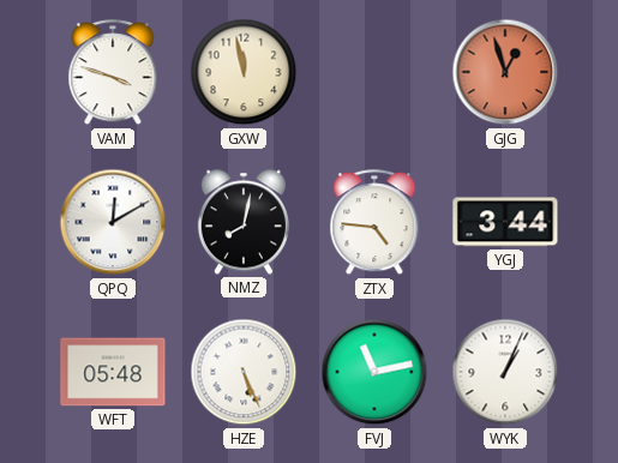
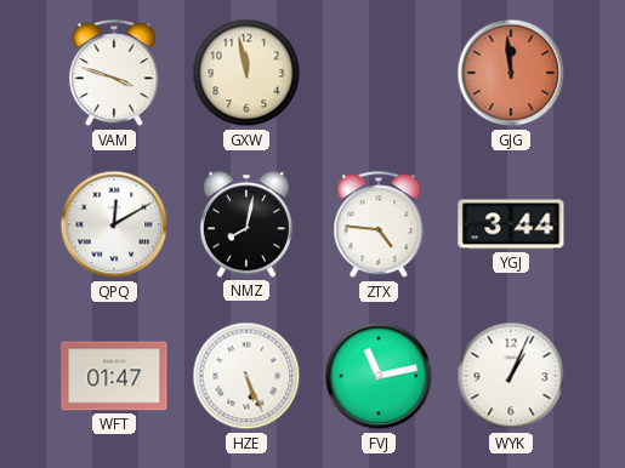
GJG: 12:57 -> 11:59
WFT: 05:48 -> 01:47
